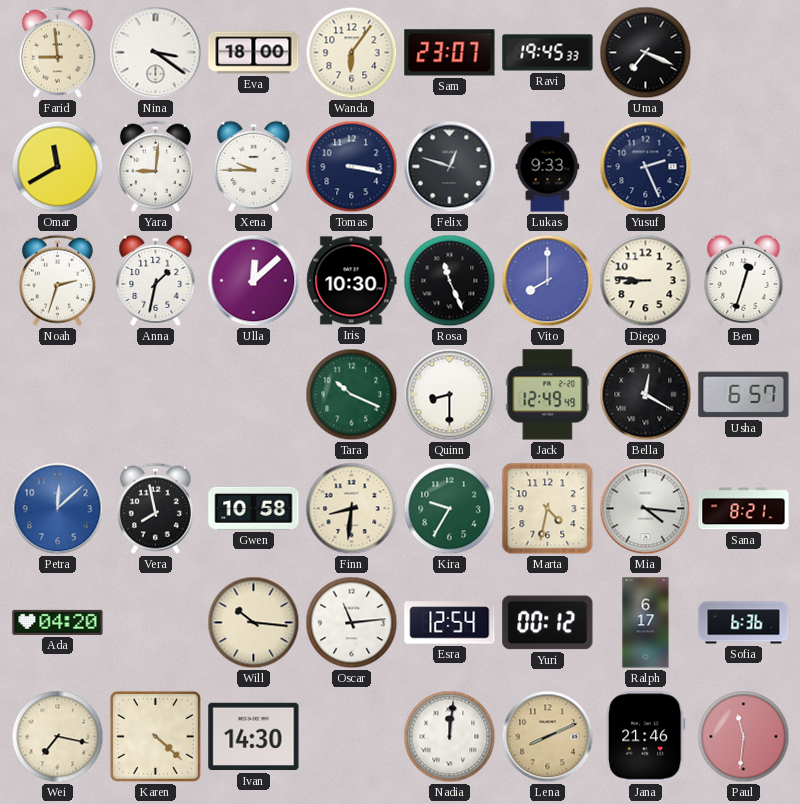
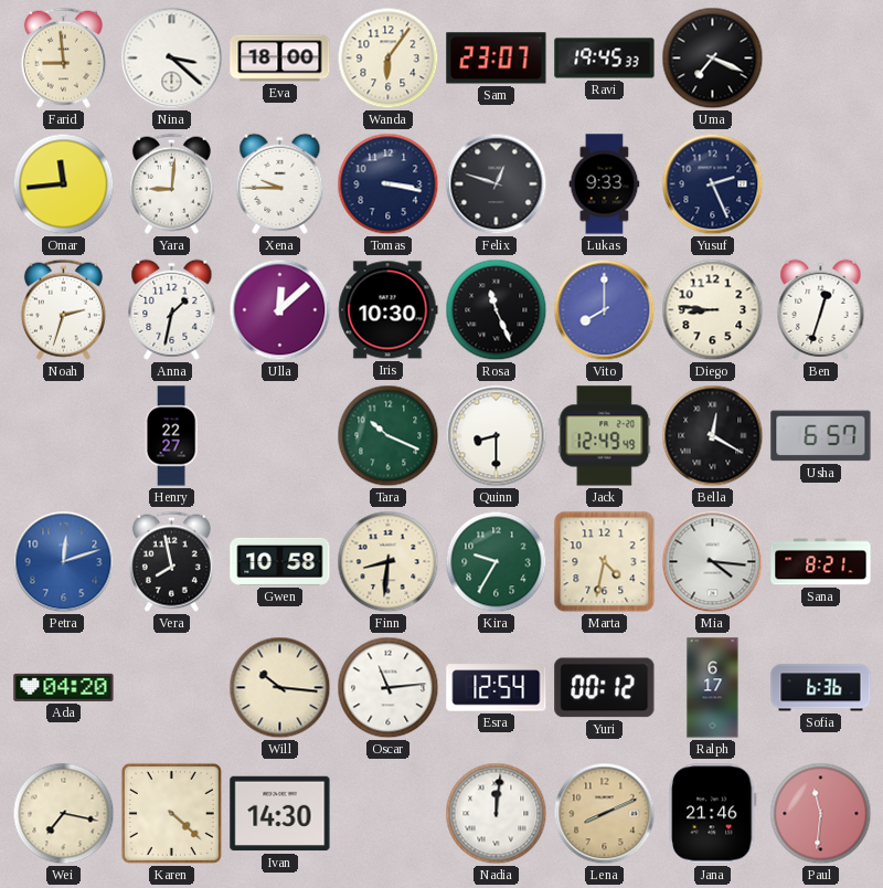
Nina: 3:21 -> 3:22
Omar: 11:40 -> 11:44
Henry: none -> 22:27
Petra: 12:08 -> 12:12
